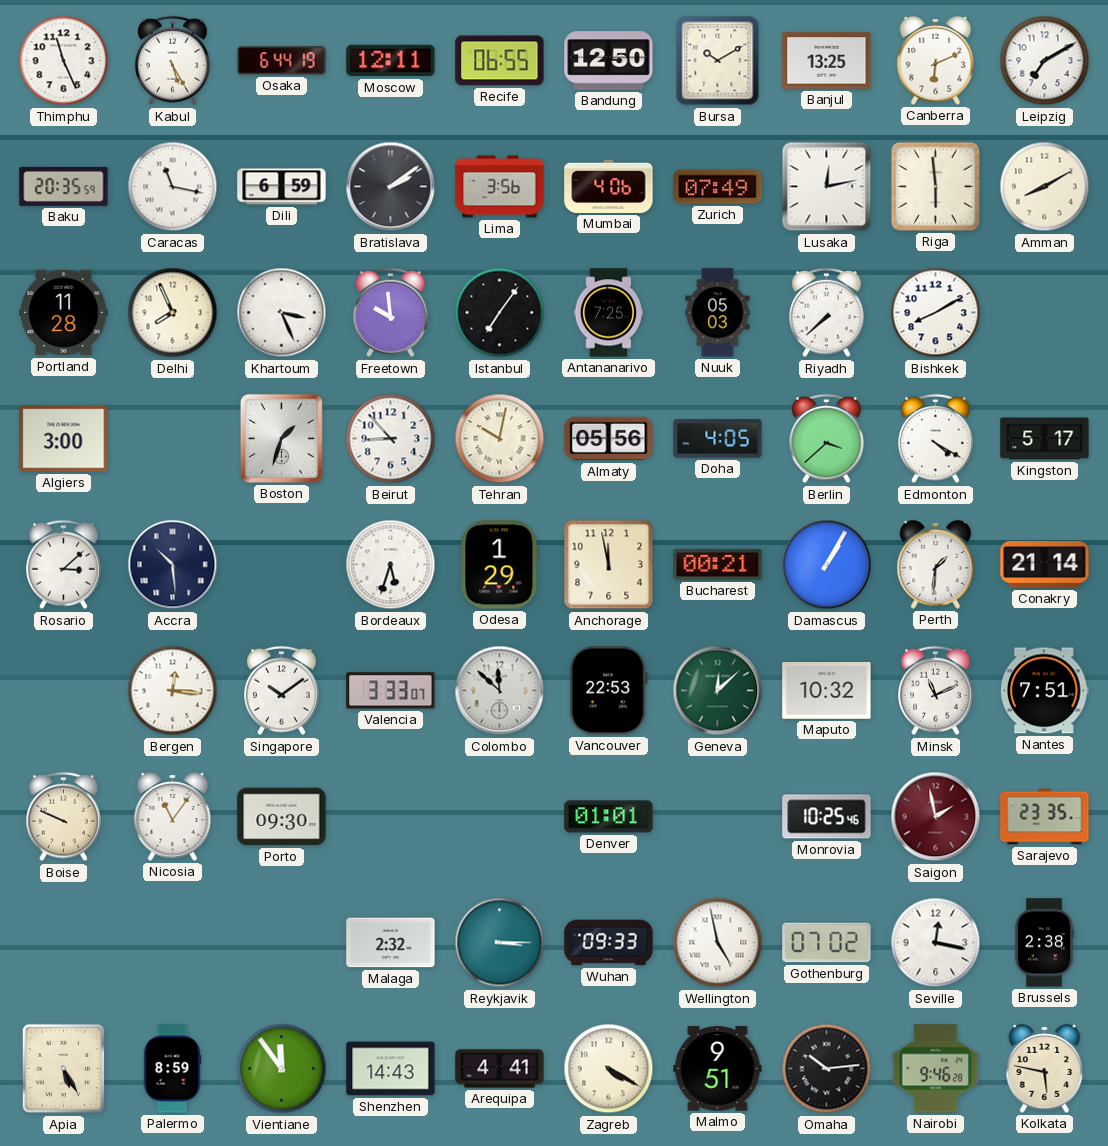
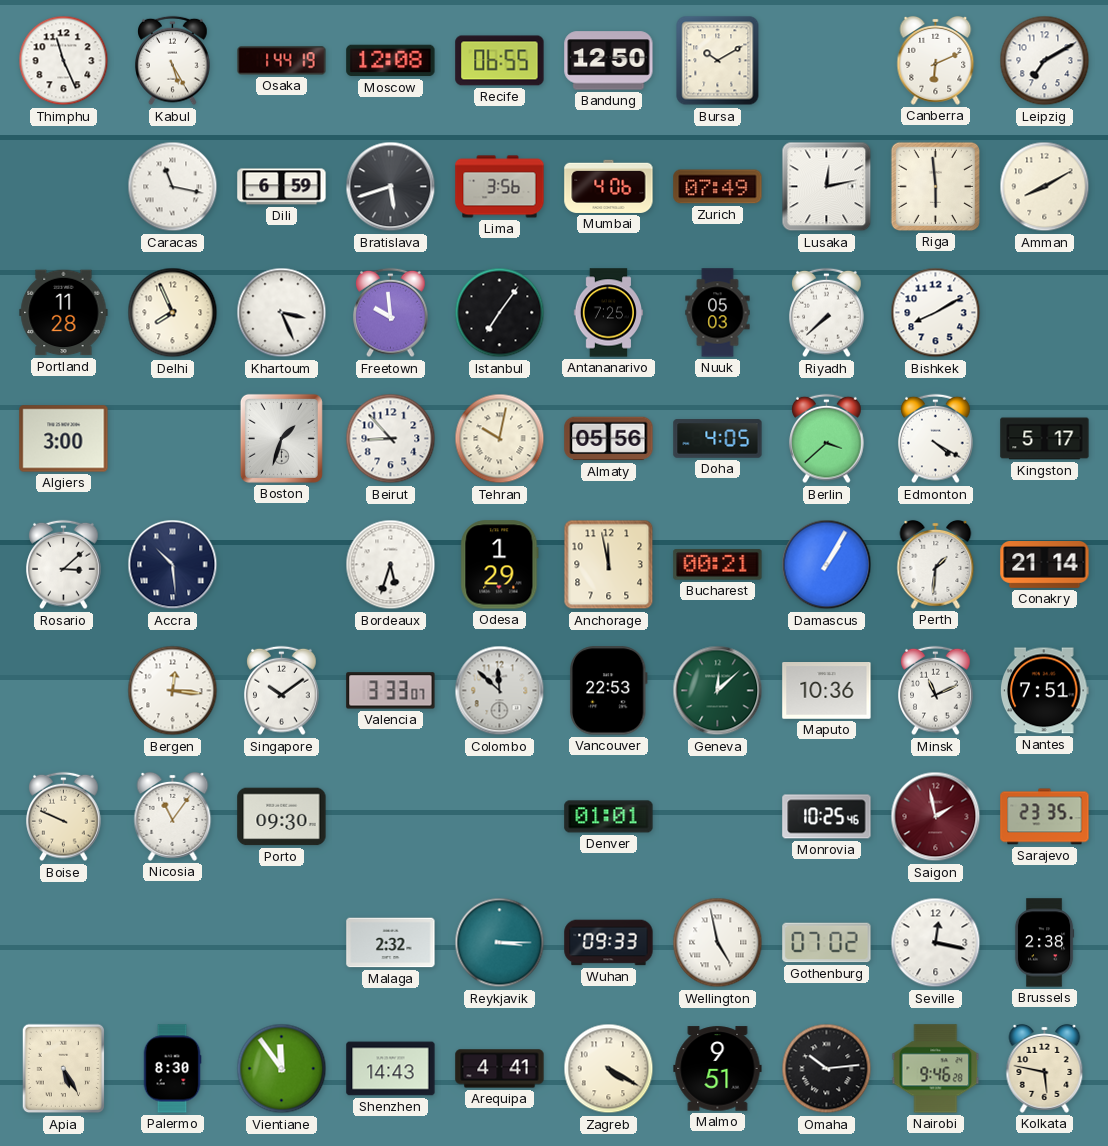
Osaka: 6:44 -> 1:44
Moscow: 12:11 -> 12:08
Banjul: 13:25 -> none
Baku: 20:35 -> none
Bratislava: 2:09 -> 5:42
Maputo: 10:32 -> 10:36
Palermo: 8:59 -> 8:30
